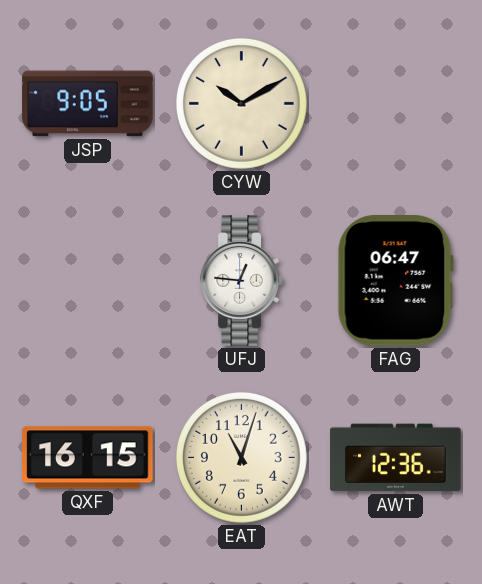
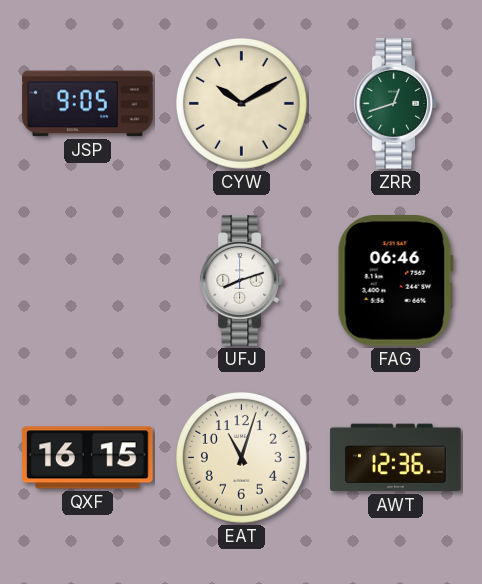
ZRR: none -> 12:42
UFJ: 12:46 -> 8:12
FAG: 06:47 -> 06:46
